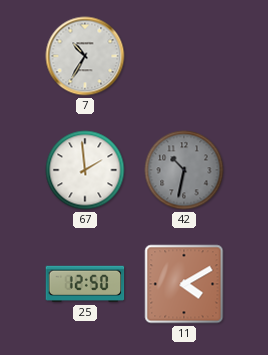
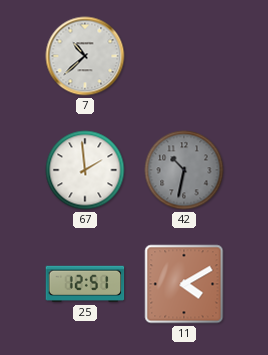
7: 10:35 -> 10:38
25: 12:50 -> 12:51
